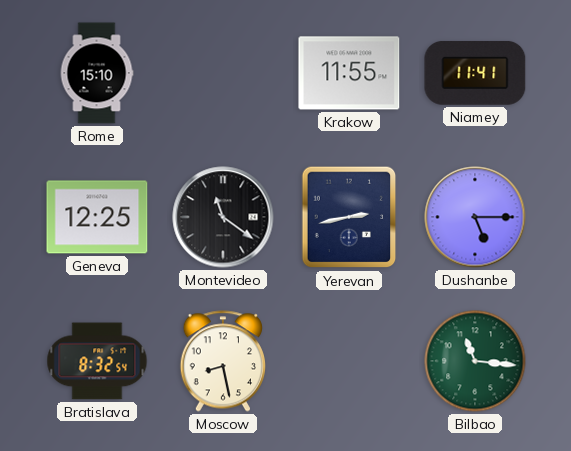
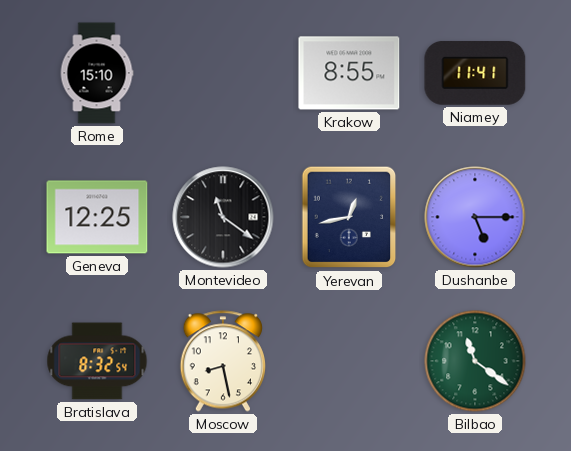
Krakow: 11:55 -> 8:55
Yerevan: 2:43 -> 12:43
Bilbao: 11:16 -> 11:21
